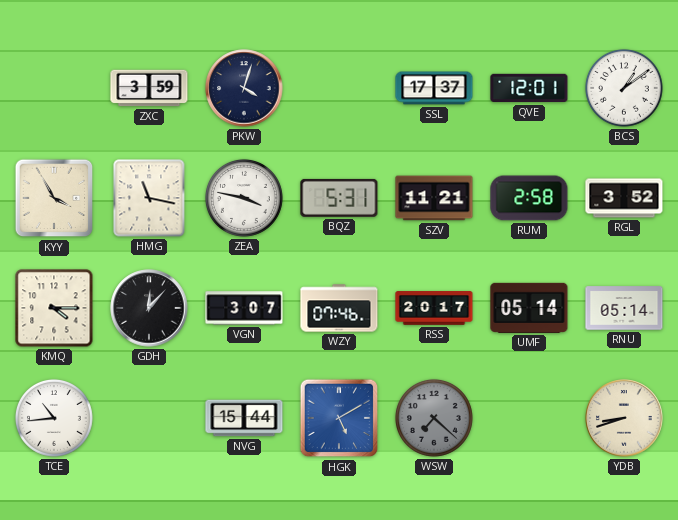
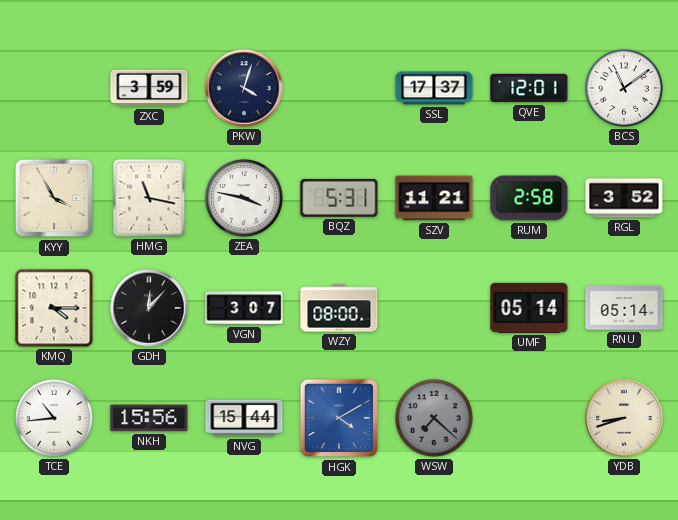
BCS: 1:09 -> 11:09
WZY: 07:46 -> 08:00
RSS: 20:17 -> none
NKH: none -> 15:56
HGK: 5:10 -> 4:10
